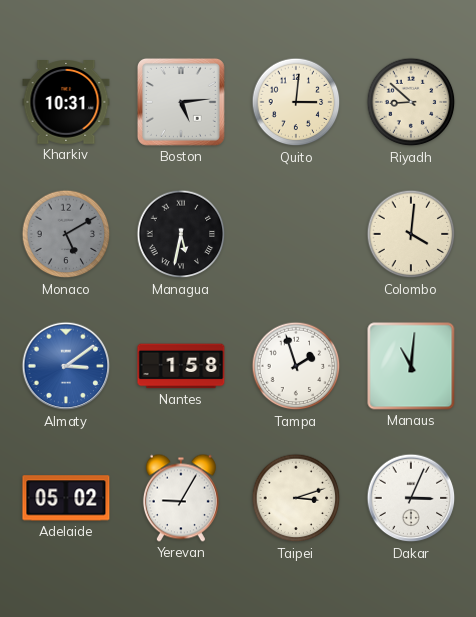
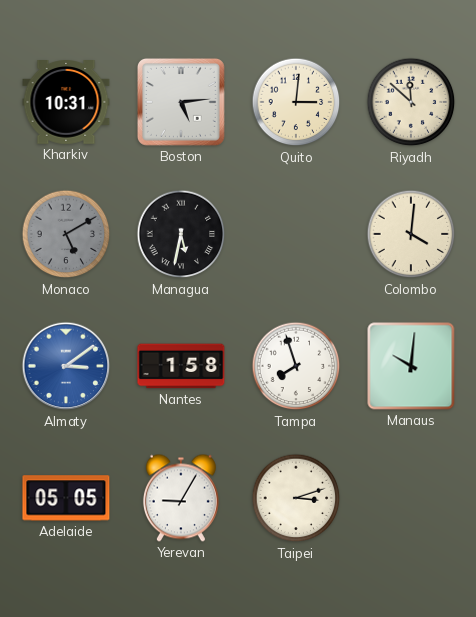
Riyadh: 8:52 -> 11:52
Tampa: 1:57 -> 7:57
Manaus: 11:01 -> 10:01
Adelaide: 05:02 -> 05:05
Dakar: 3:04 -> none
